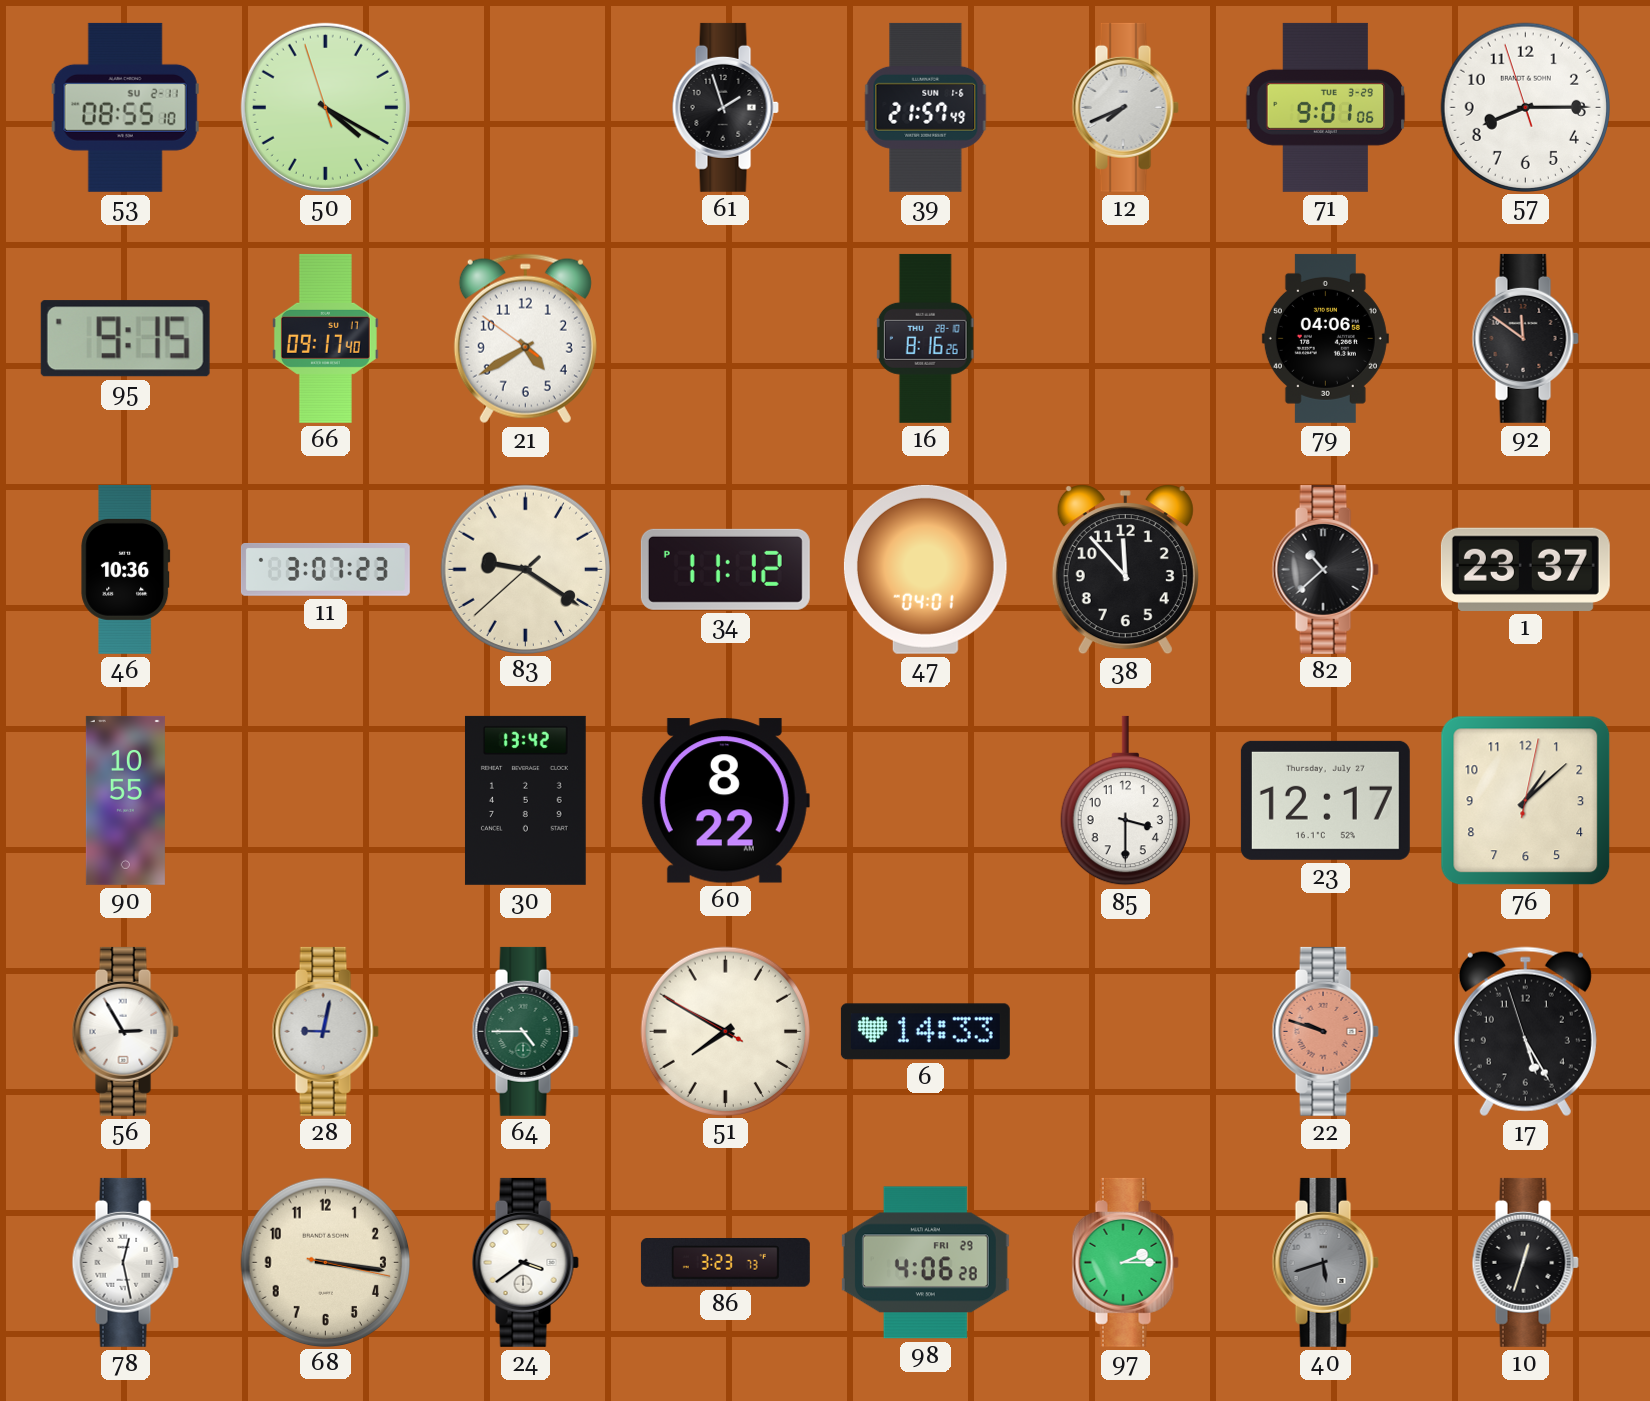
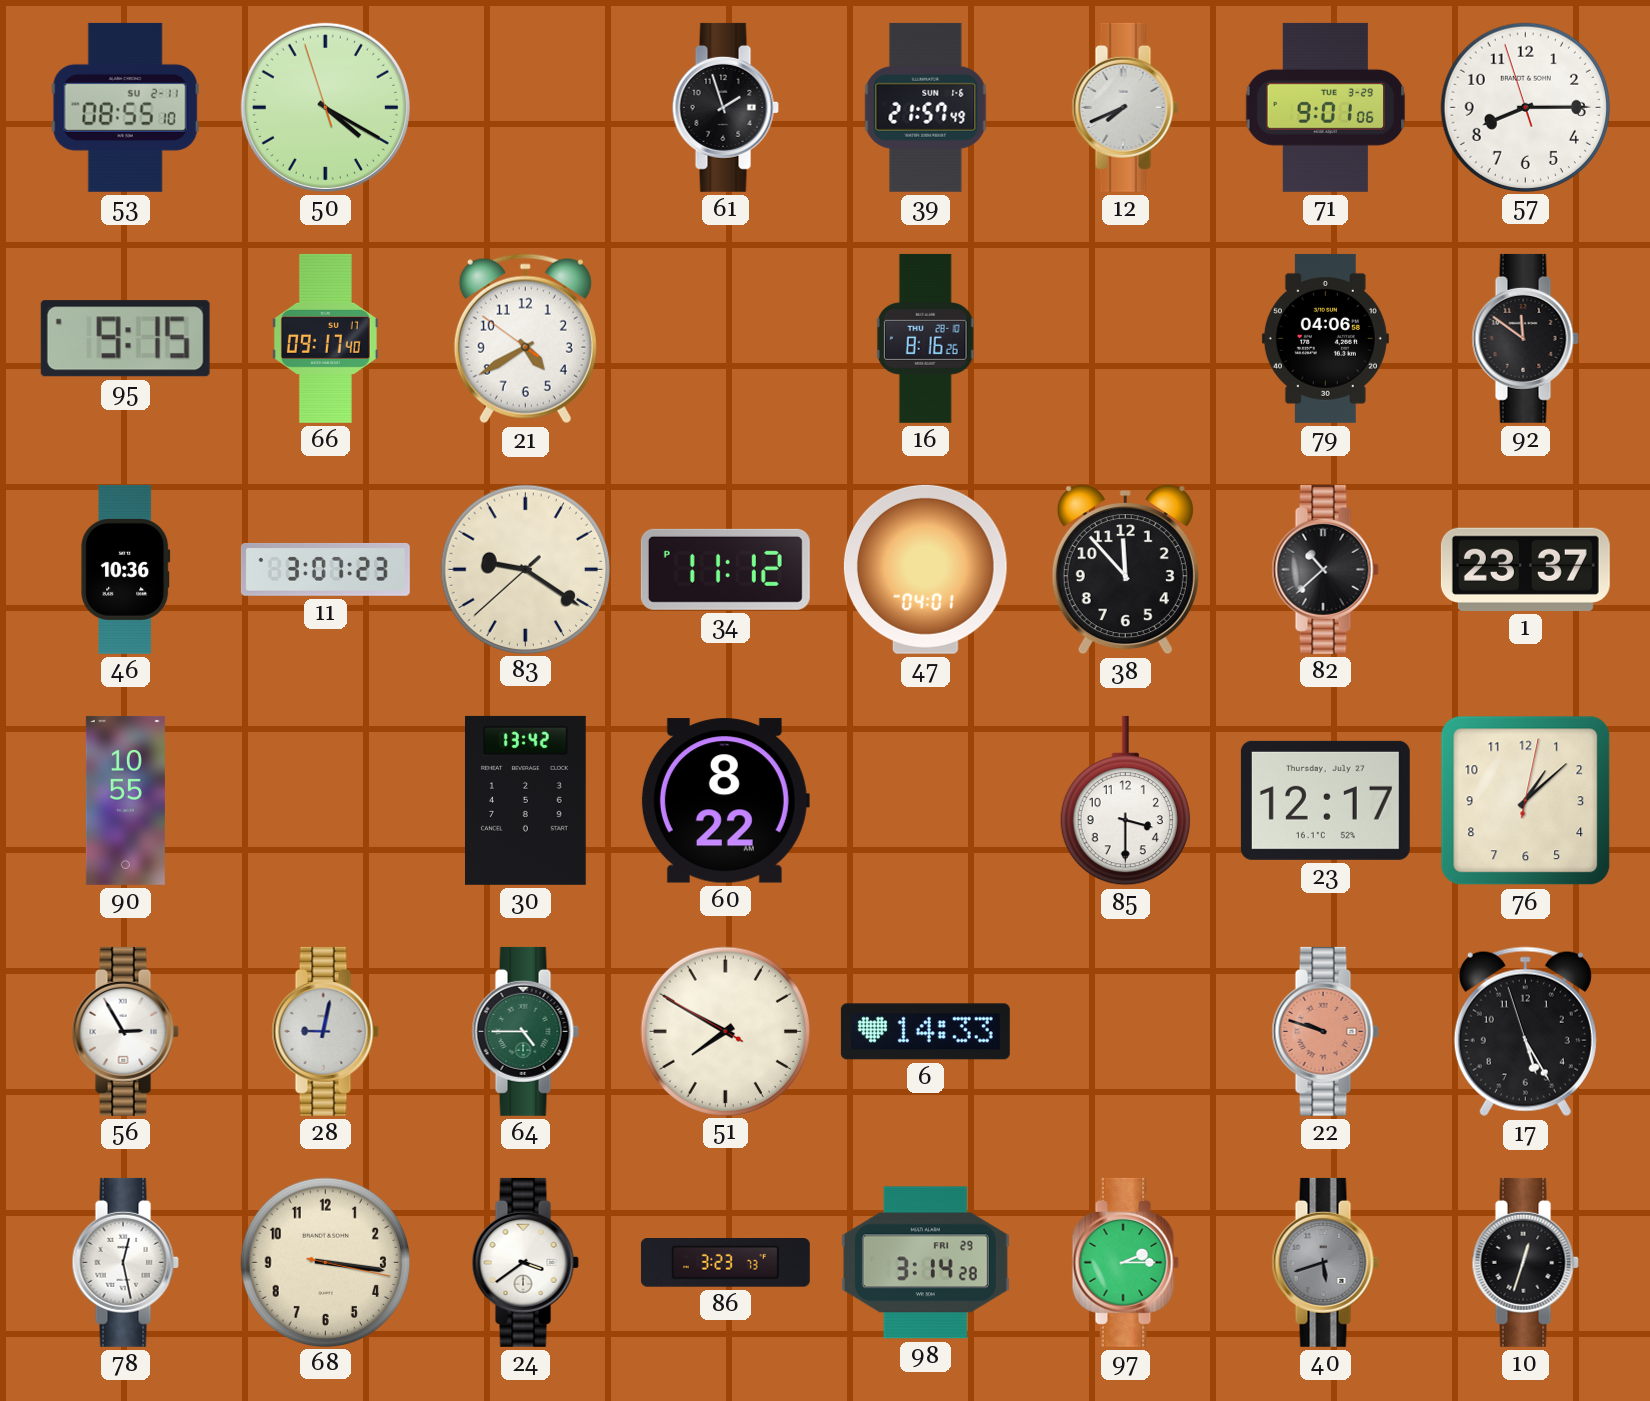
98: 4:06 -> 3:14
